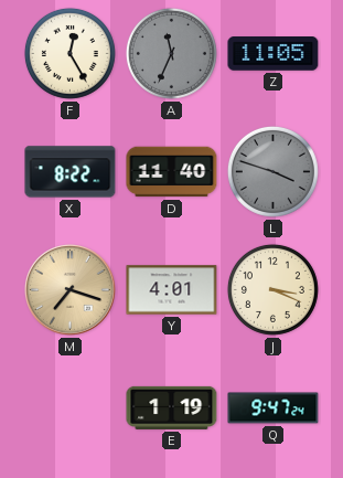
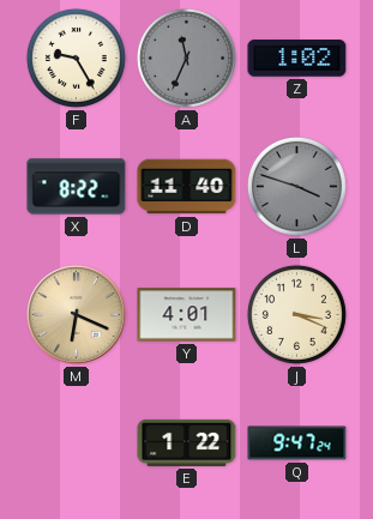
F: 12:25 -> 9:25
Z: 11:05 -> 1:02
M: 7:18 -> 6:19
E: 1:19 -> 1:22
